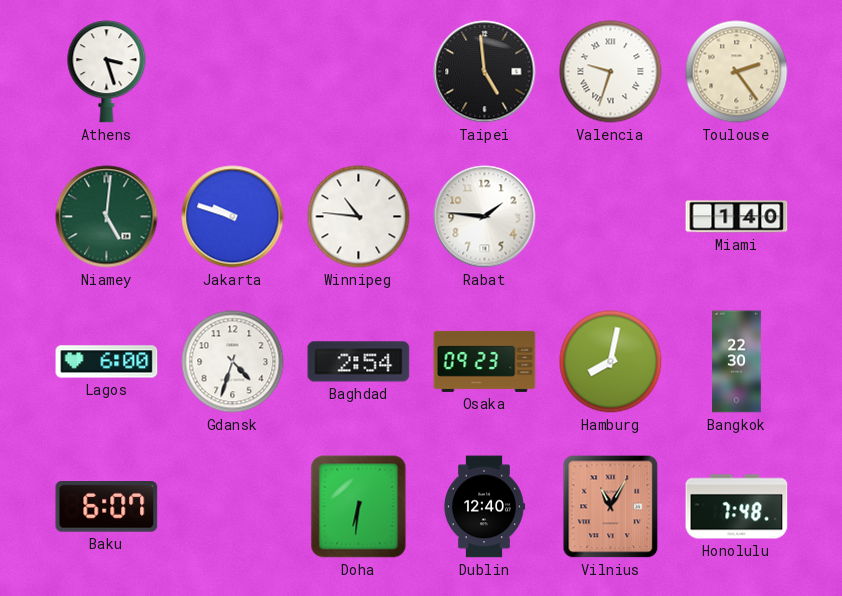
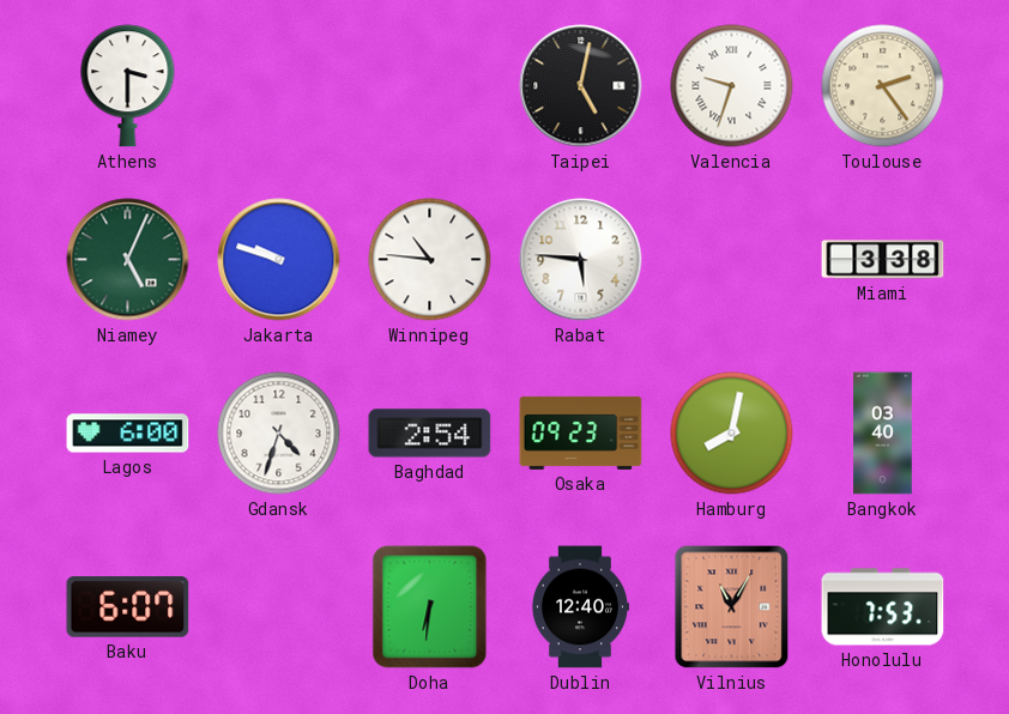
Athens: 3:27 -> 3:30
Taipei: 4:59 -> 5:02
Niamey: 5:01 -> 5:04
Rabat: 1:46 -> 5:46
Miami: 1:40 -> 3:38
Bangkok: 22:30 -> 03:40
Honolulu: 7:48 -> 7:53
